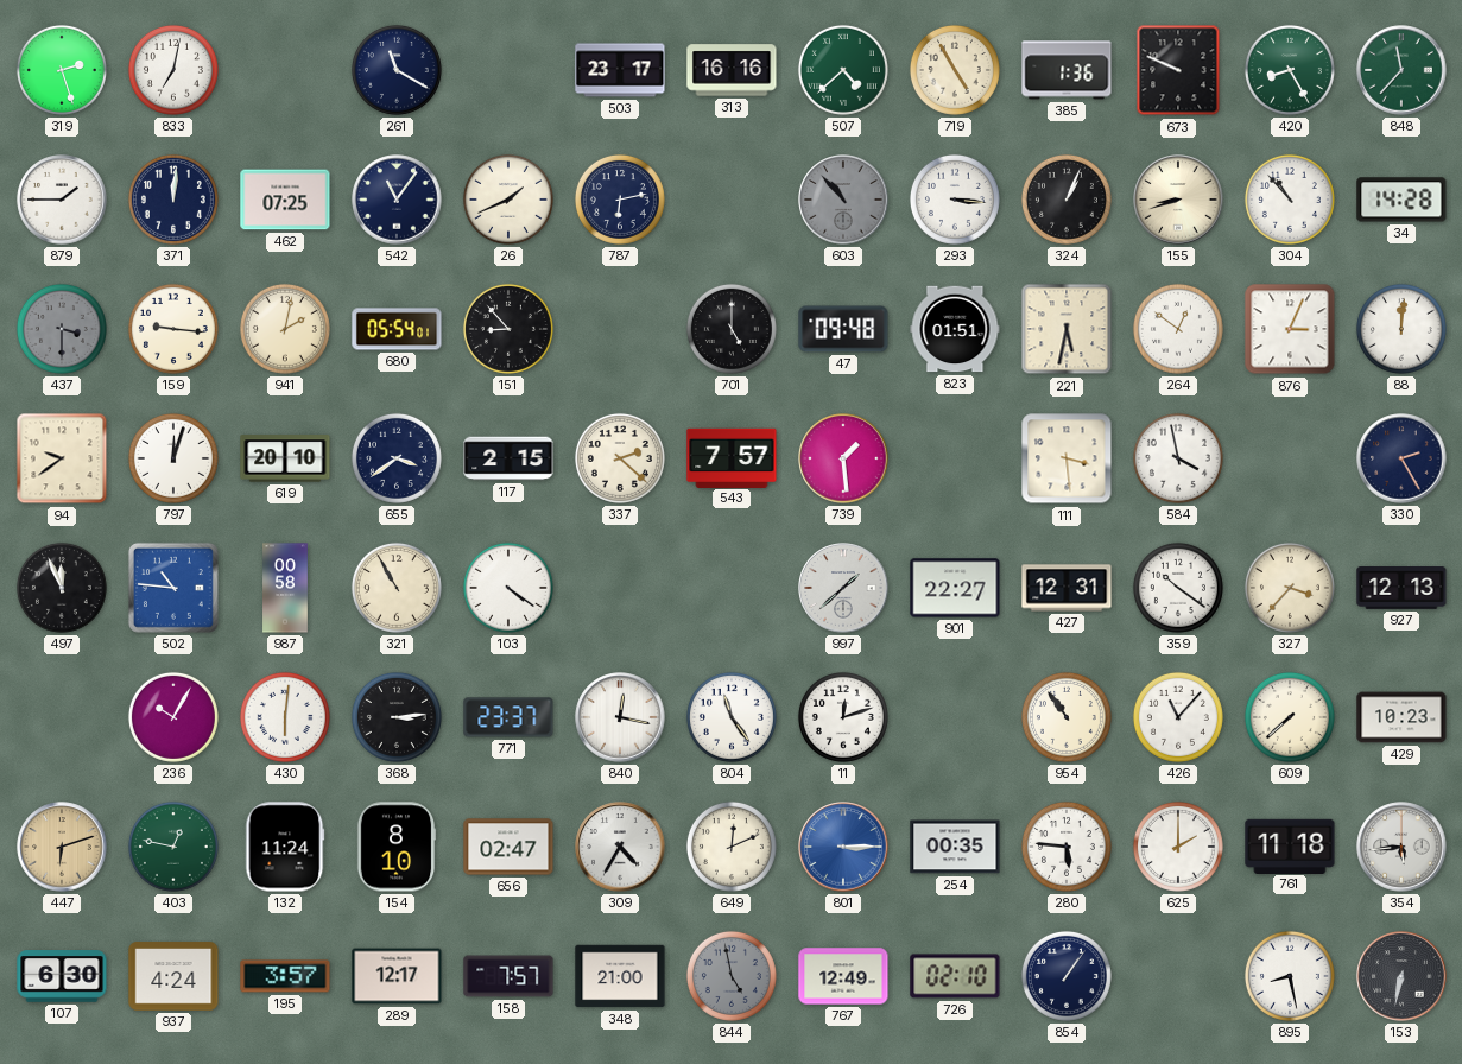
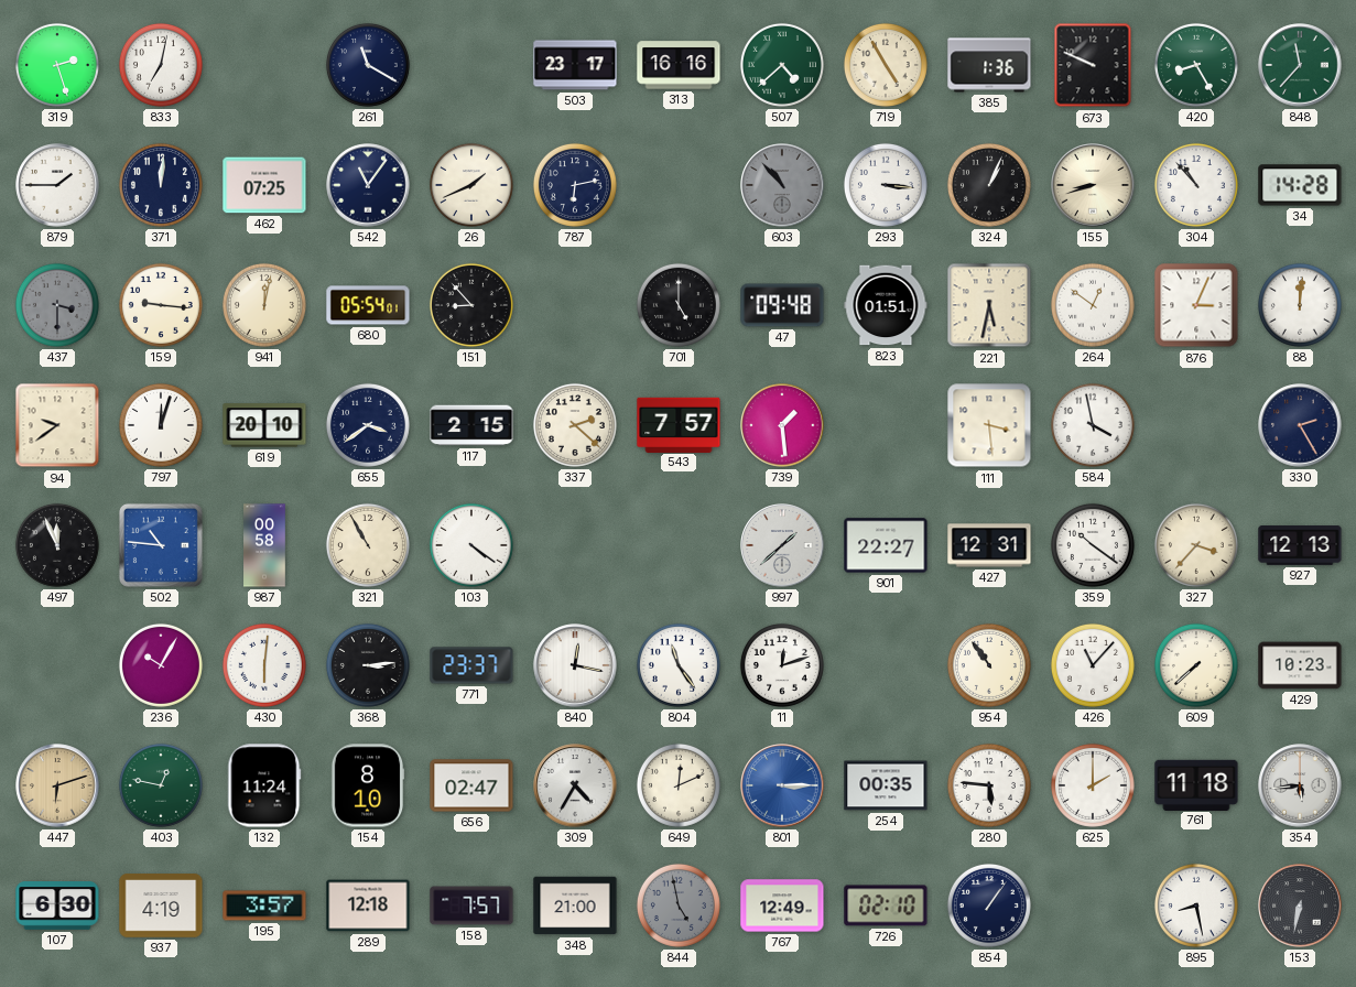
941: 2:02 -> 12:02
937: 4:24 -> 4:19
289: 12:17 -> 12:18
